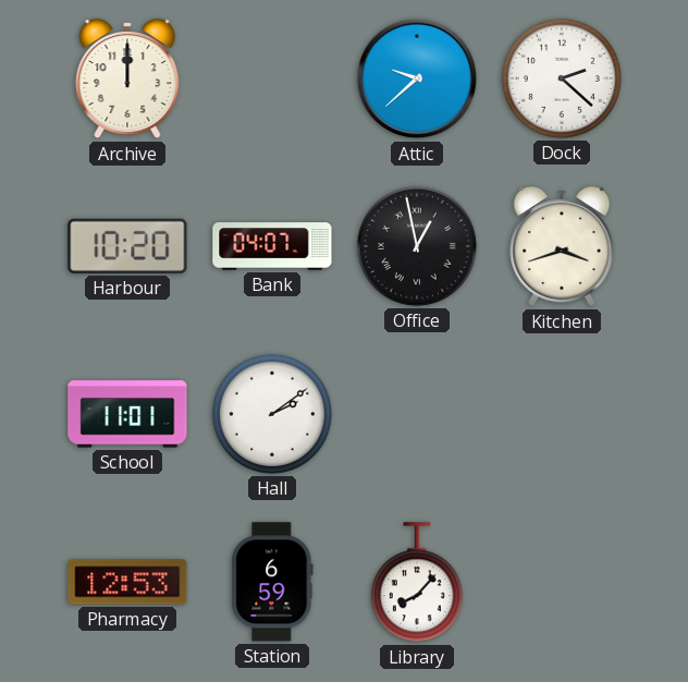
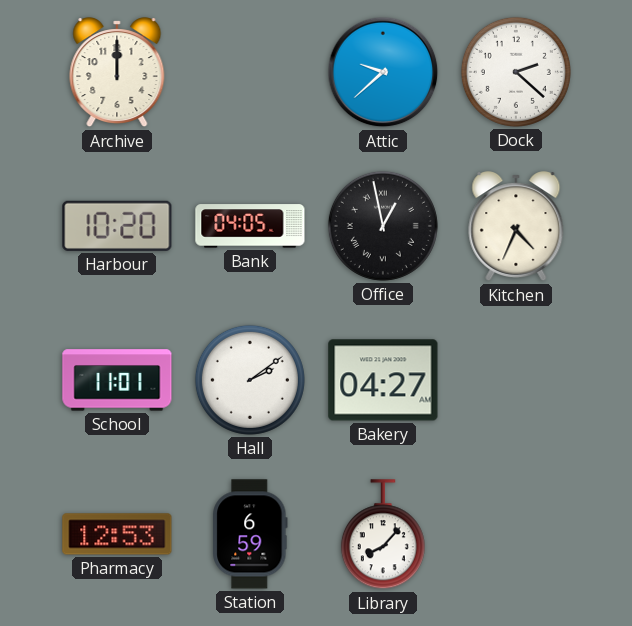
Bank: 04:07 -> 04:05
Kitchen: 3:42 -> 4:34
Bakery: none -> 04:27
